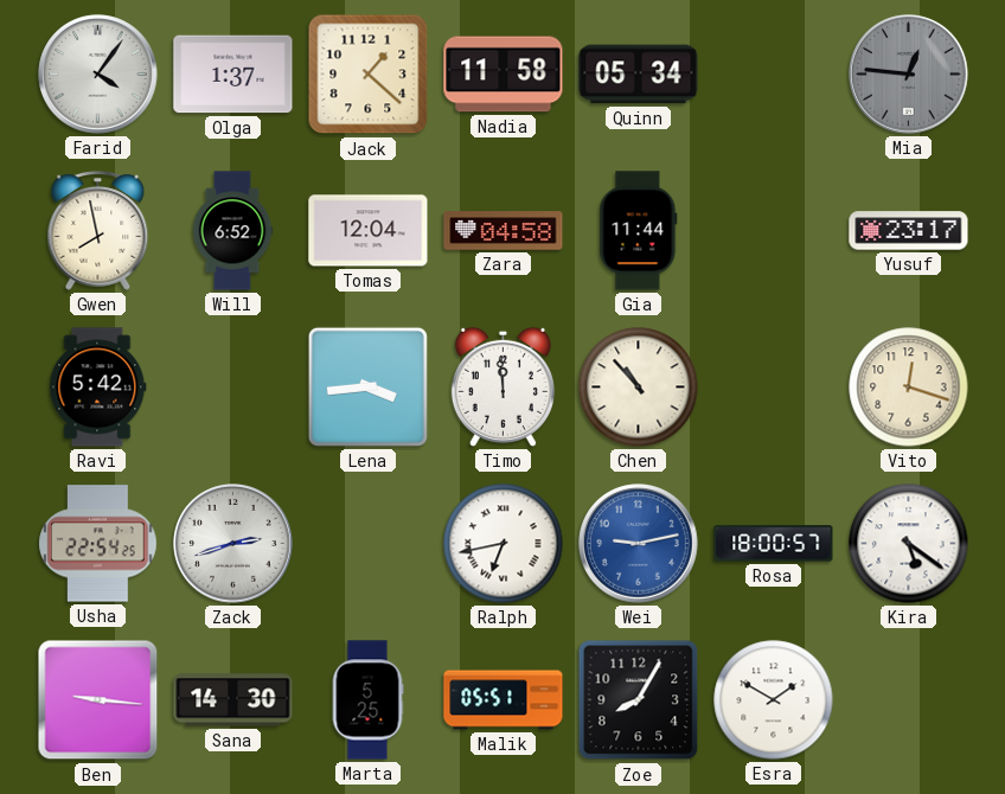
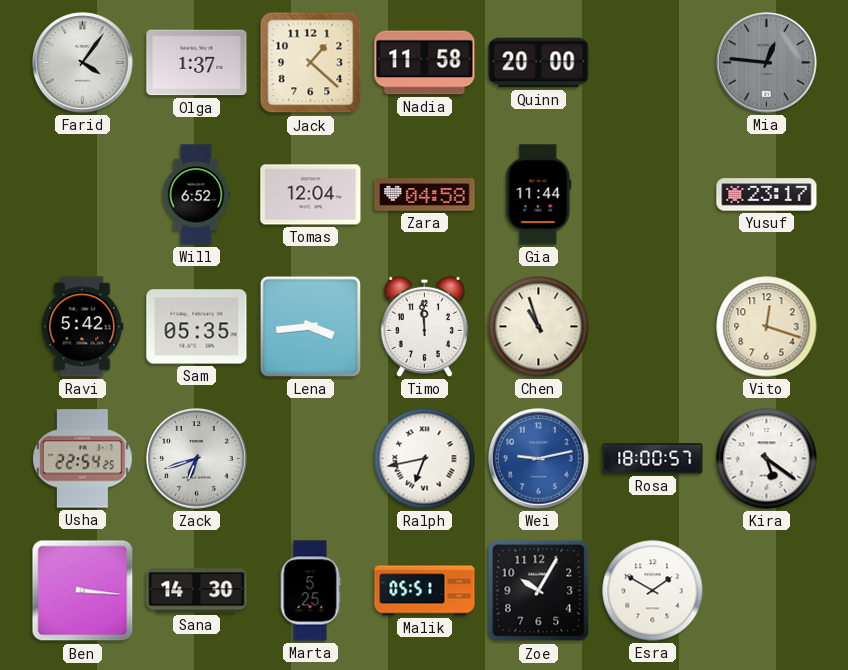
Quinn: 05:34 -> 20:00
Gwen: 7:58 -> none
Sam: none -> 05:35
Chen: 10:53 -> 10:57
Zack: 2:42 -> 6:42
Ben: 9:16 -> 3:16
Zoe: 8:05 -> 10:05
